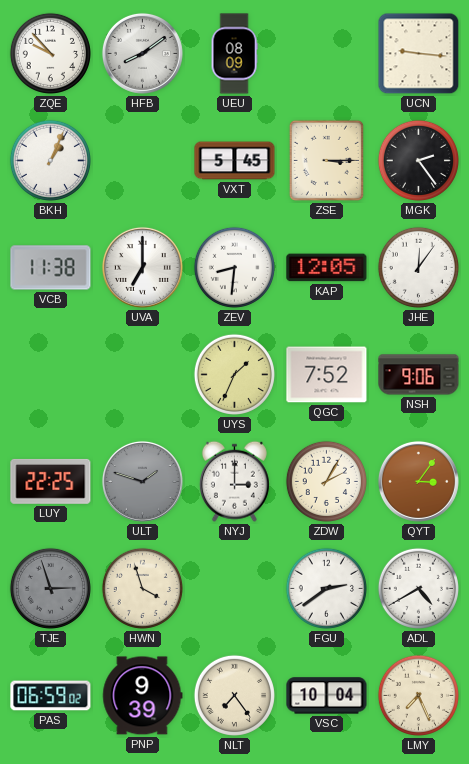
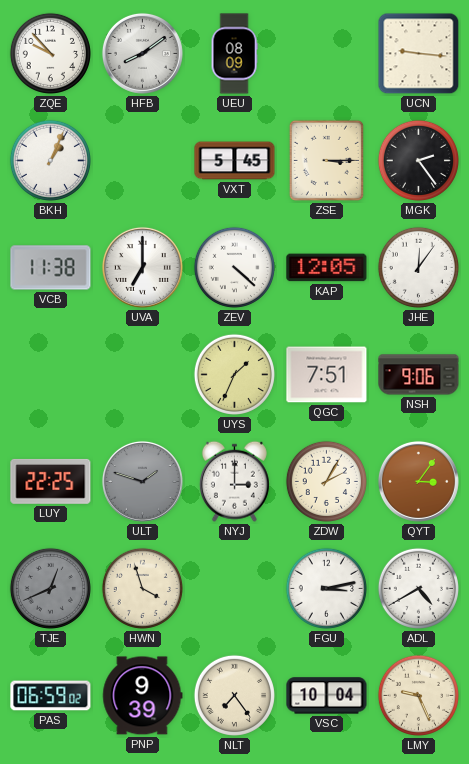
ZEV: 8:31 -> 4:22
QGC: 7:52 -> 7:51
TJE: 2:57 -> 12:41
FGU: 2:39 -> 3:13
LMY: 7:26 -> 9:26
